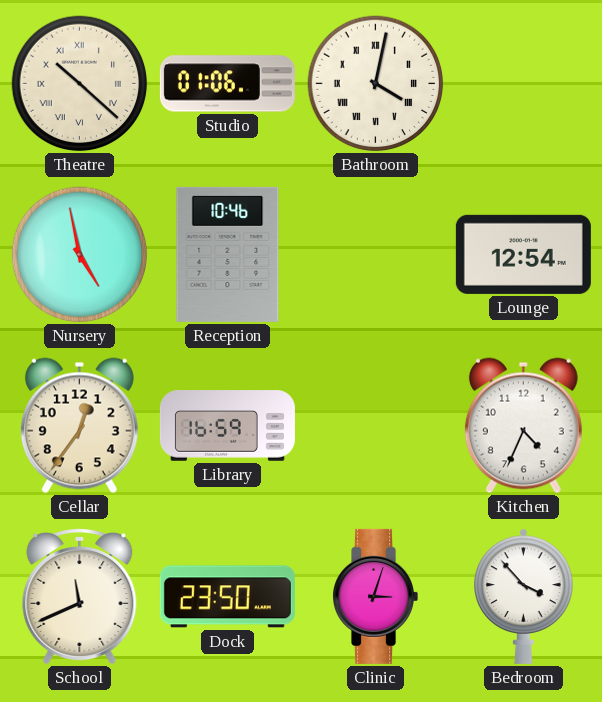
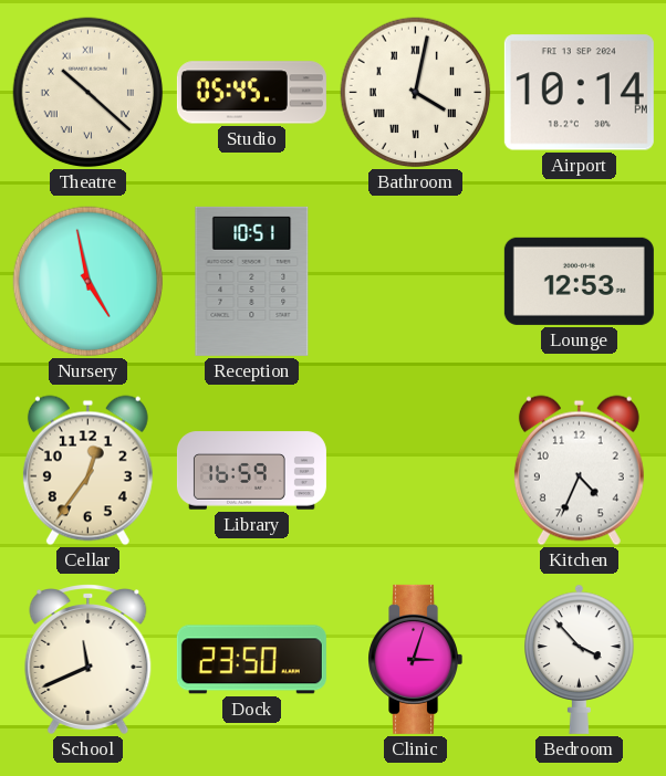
Studio: 01:06 -> 05:45
Airport: none -> 10:14
Reception: 10:46 -> 10:51
Lounge: 12:54 -> 12:53
